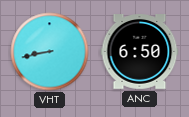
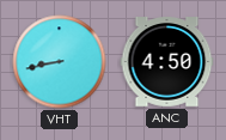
ANC: 6:50 -> 4:50
